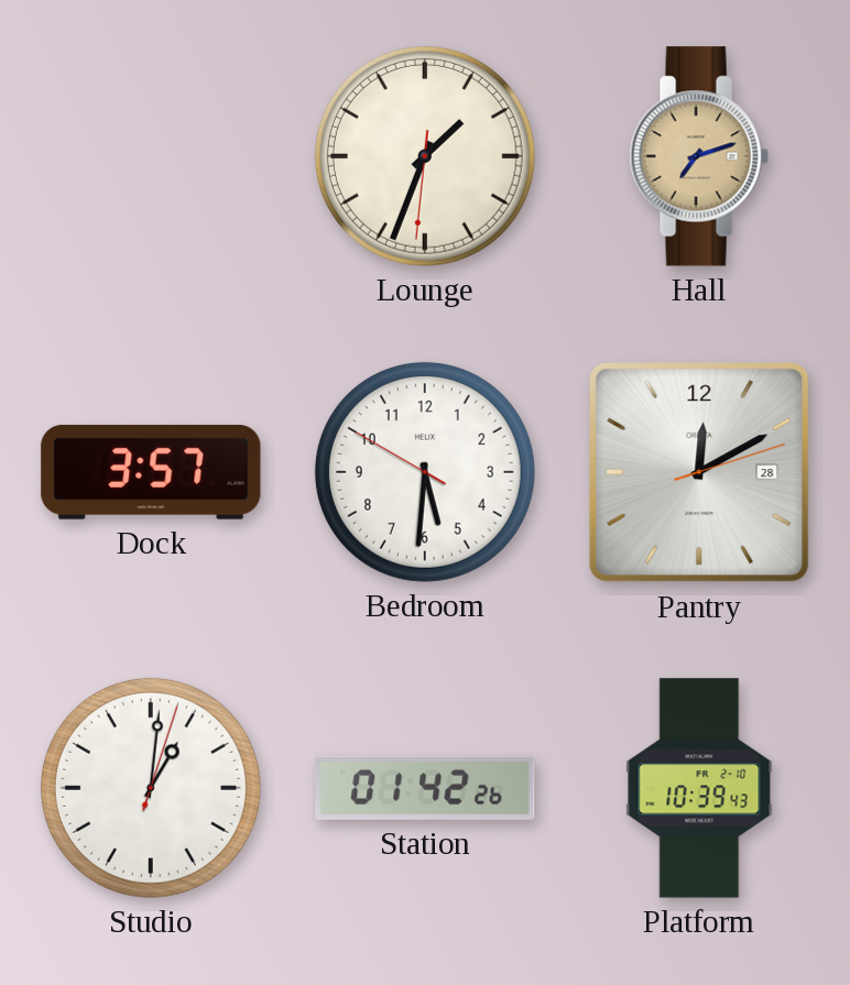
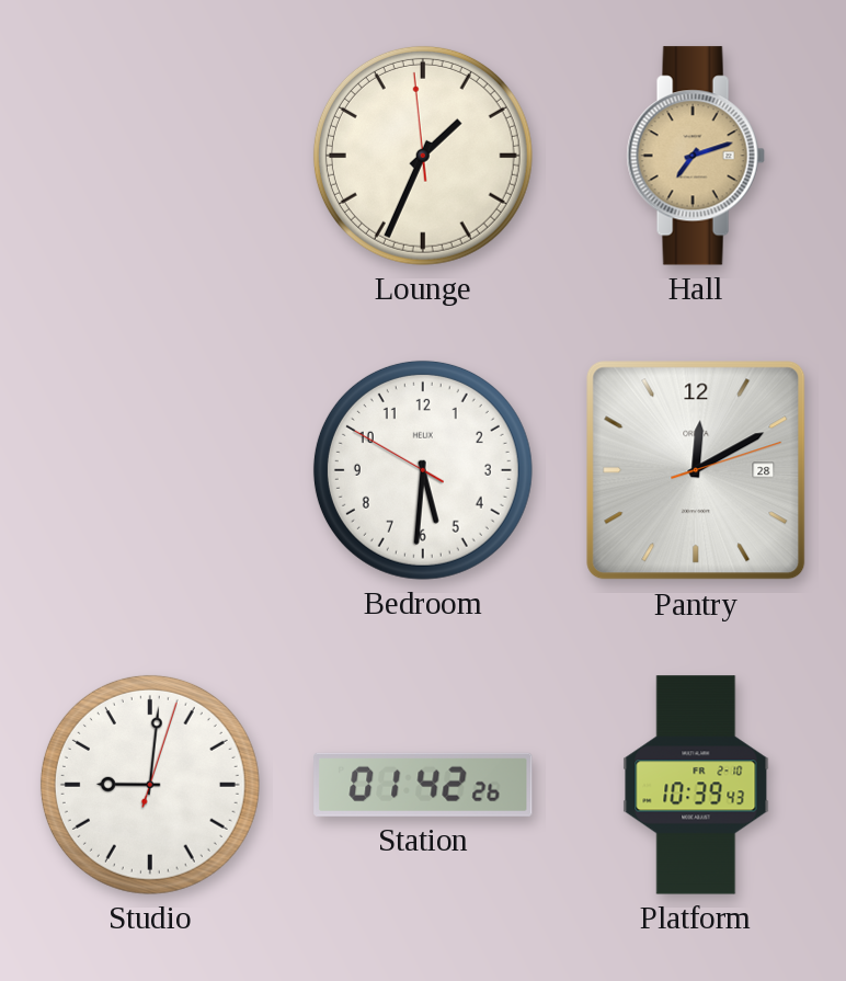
Lounge: 1:33:31 -> 1:33:59
Dock: 3:57 -> none
Studio: 1:01 -> 9:01
